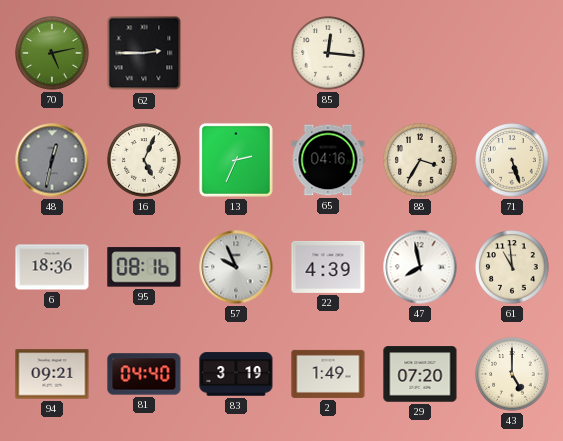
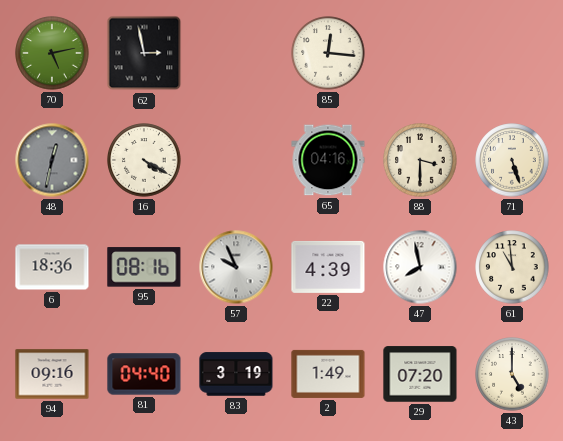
62: 2:45 -> 2:58
16: 5:04 -> 4:20
13: 2:34 -> none
88: 3:35 -> 3:30
94: 09:21 -> 09:16
